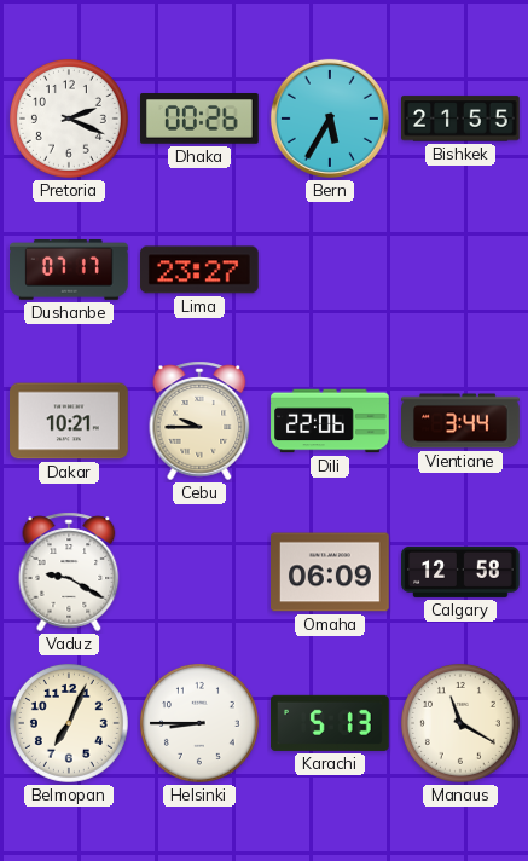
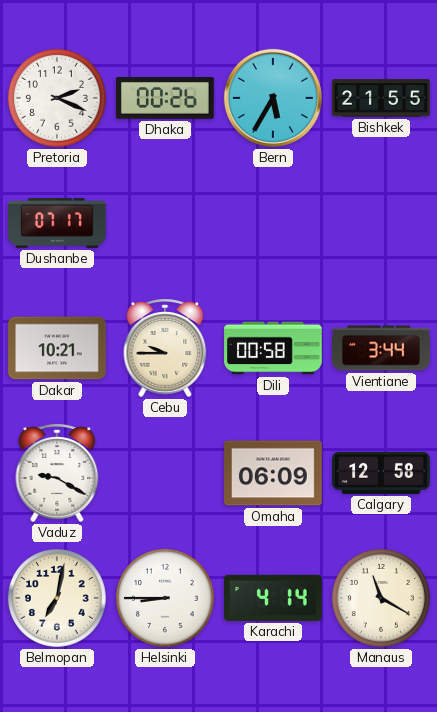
Lima: 23:27 -> none
Dili: 22:06 -> 00:58
Belmopan: 7:04 -> 7:02
Karachi: 5:13 -> 4:14
